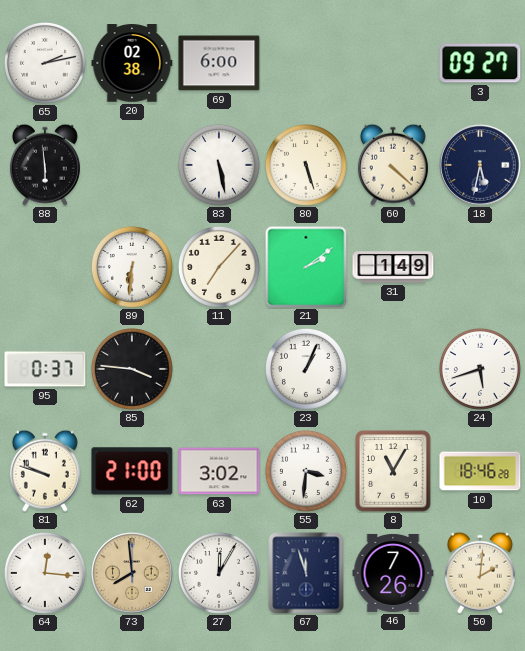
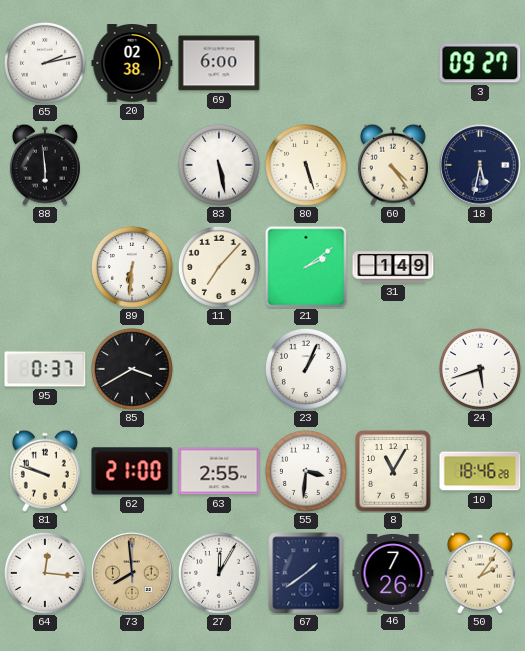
60: 4:22 -> 4:24
85: 3:46 -> 3:40
63: 3:02 -> 2:55
67: 11:57 -> 1:39
50: 2:01 -> 2:06
